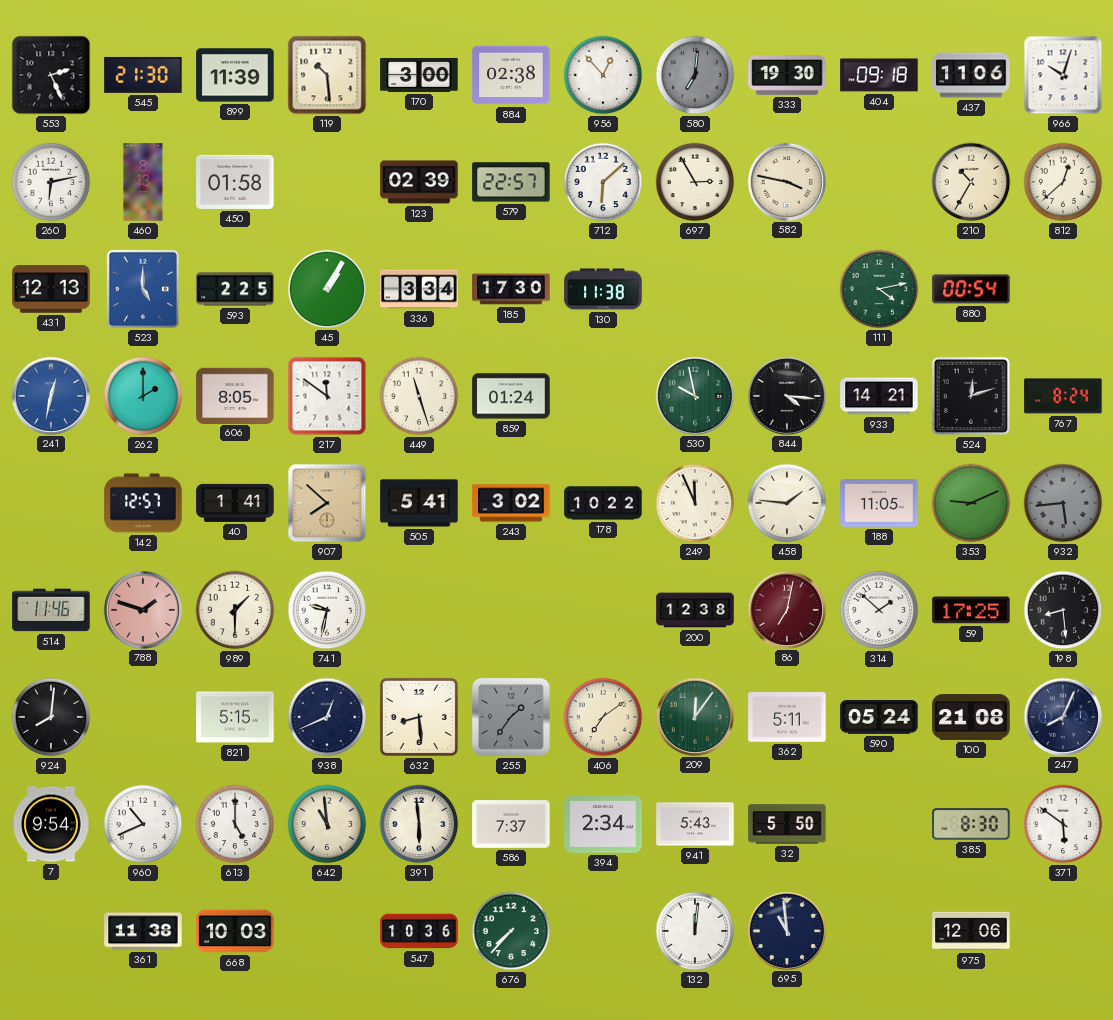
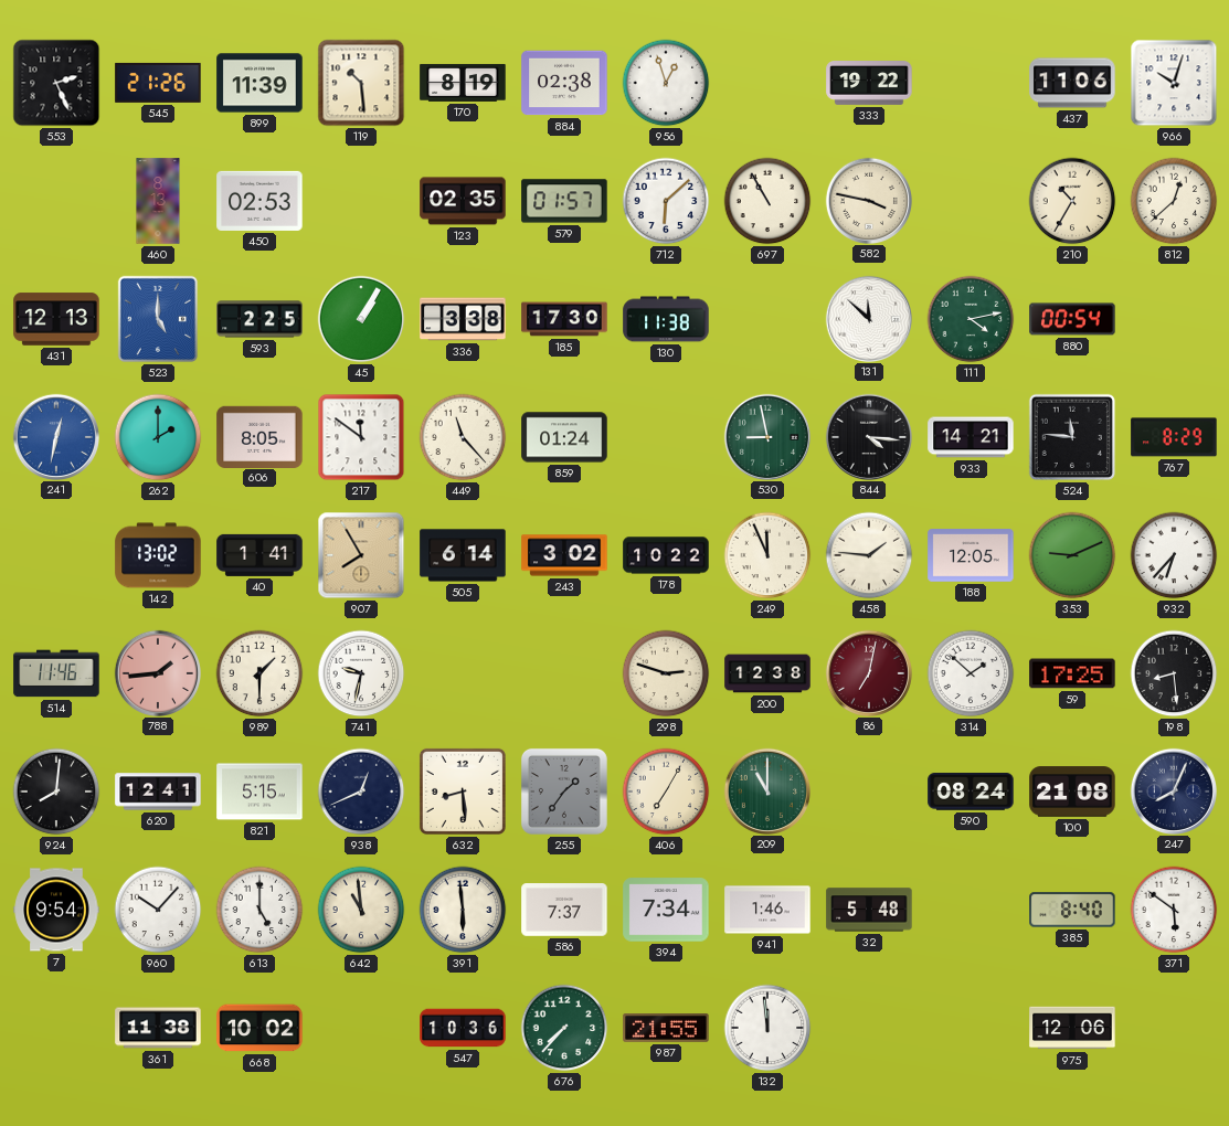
545: 21:30 -> 21:26
170: 3:00 -> 8:19
956: 12:53 -> 12:57
580: 7:01 -> none
333: 19:30 -> 19:22
404: 09:18 -> none
260: 6:13 -> none
450: 01:58 -> 02:53
123: 02:39 -> 02:35
579: 22:57 -> 01:57
697: 2:55 -> 10:55
336: 3:34 -> 3:38
131: none -> 11:52
449: 11:27 -> 11:23
530: 9:58 -> 8:58
524: 12:12 -> 11:46
767: 8:24 -> 8:29
142: 12:57 -> 13:02
907: 7:52 -> 7:55
505: 5:41 -> 6:14
188: 11:05 -> 12:05
932: 5:44 -> 6:37
932 dial: grey -> white
788: 1:48 -> 1:44
298: none -> 2:48
620: none -> 12:41
406: 7:09 -> 7:05
209: 12:06 -> 11:00
362: 5:11 -> none
590: 05:24 -> 08:24
960: 10:41 -> 10:07
394: 2:34 -> 7:34
941: 5:43 -> 1:46
32: 5:50 -> 5:48
385: 8:30 -> 8:40
668: 10:03 -> 10:02
987: none -> 21:55
132: 12:01 -> 11:59
695: 10:59 -> none
